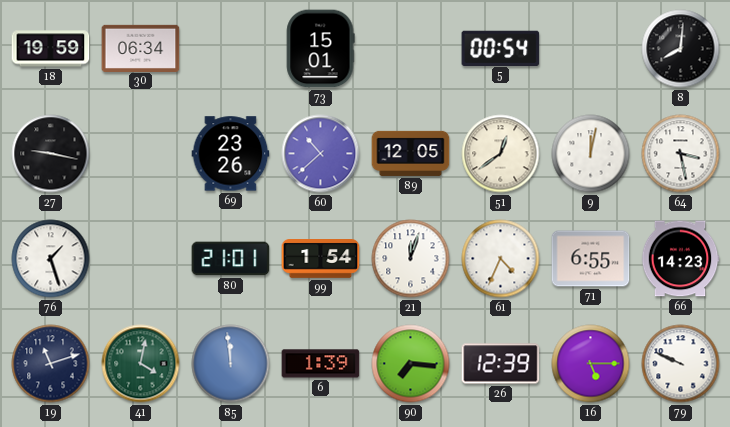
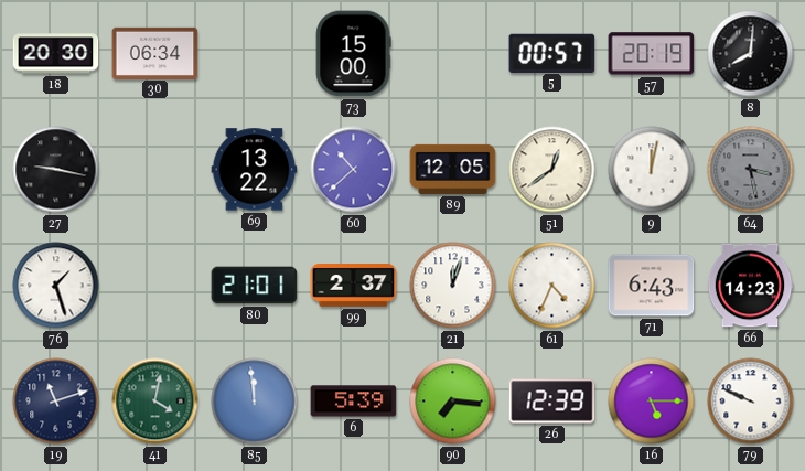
18: 19:59 -> 20:30
73: 15:01 -> 15:00
5: 00:54 -> 00:57
57: none -> 20:19
69: 23:26 -> 13:22
64 dial: white -> grey
99: 1:54 -> 2:37
71: 6:55 -> 6:43
6: 1:39 -> 5:39
